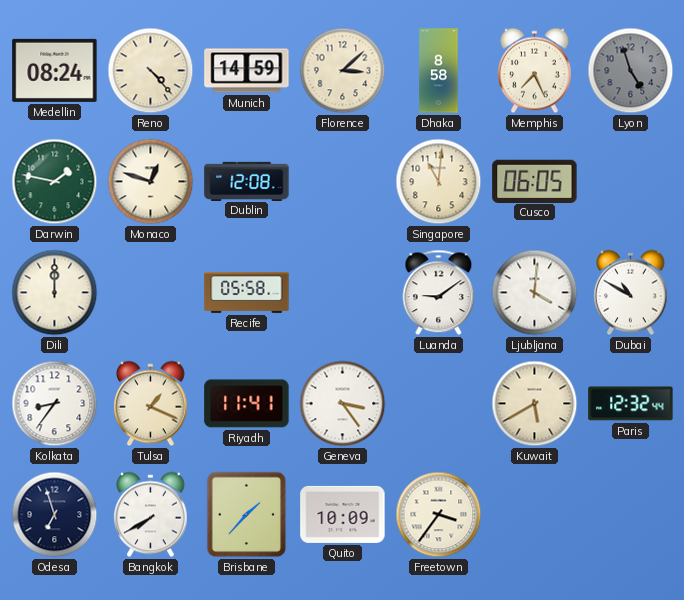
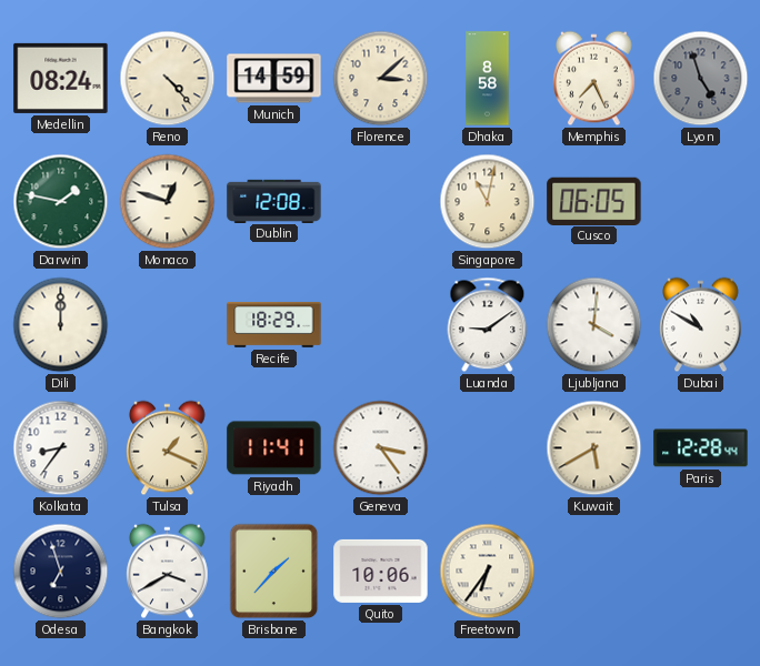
Singapore: 11:01 -> 11:02
Recife: 05:58 -> 18:29
Paris: 12:32 -> 12:28
Bangkok: 7:40 -> 3:40
Quito: 10:09 -> 10:06
Freetown: 3:36 -> 6:36
